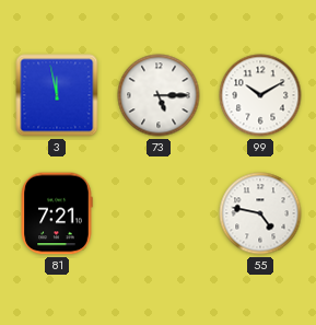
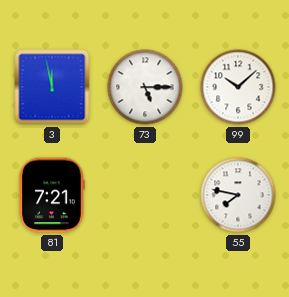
99: 10:10 -> 10:08
55: 4:47 -> 7:47
